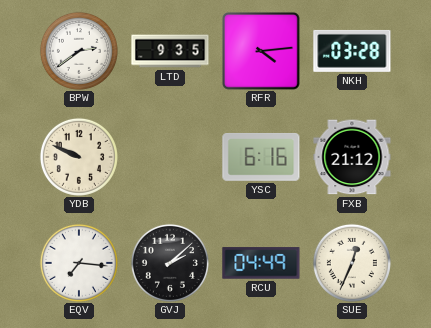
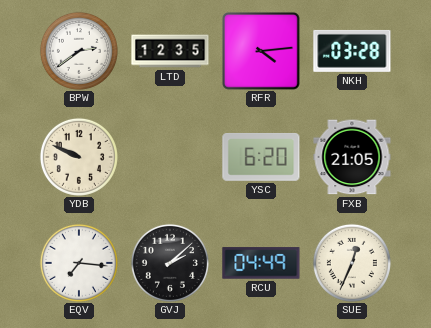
LTD: 9:35 -> 12:35
YSC: 6:16 -> 6:20
FXB: 21:12 -> 21:05
